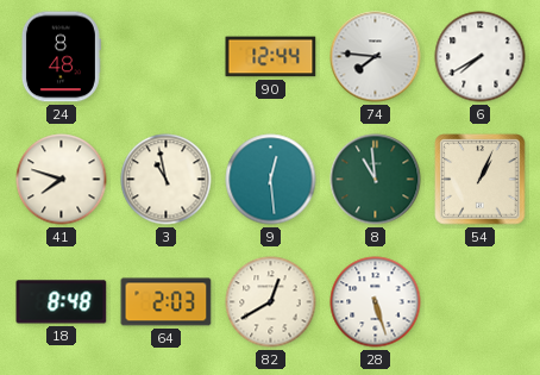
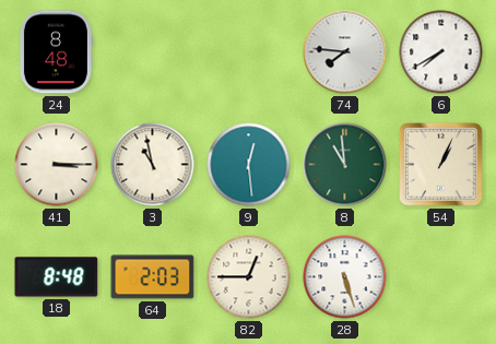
90: 12:44 -> none
41: 7:48 -> 3:15
82: 12:40 -> 12:45
